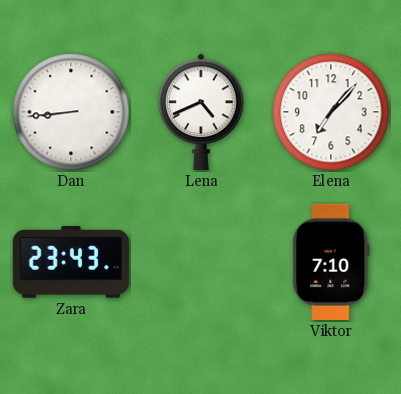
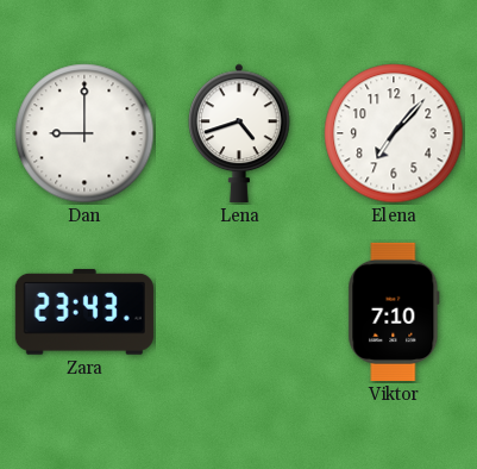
Dan: 8:44 -> 9:00
Lena: 4:41 -> 4:42
